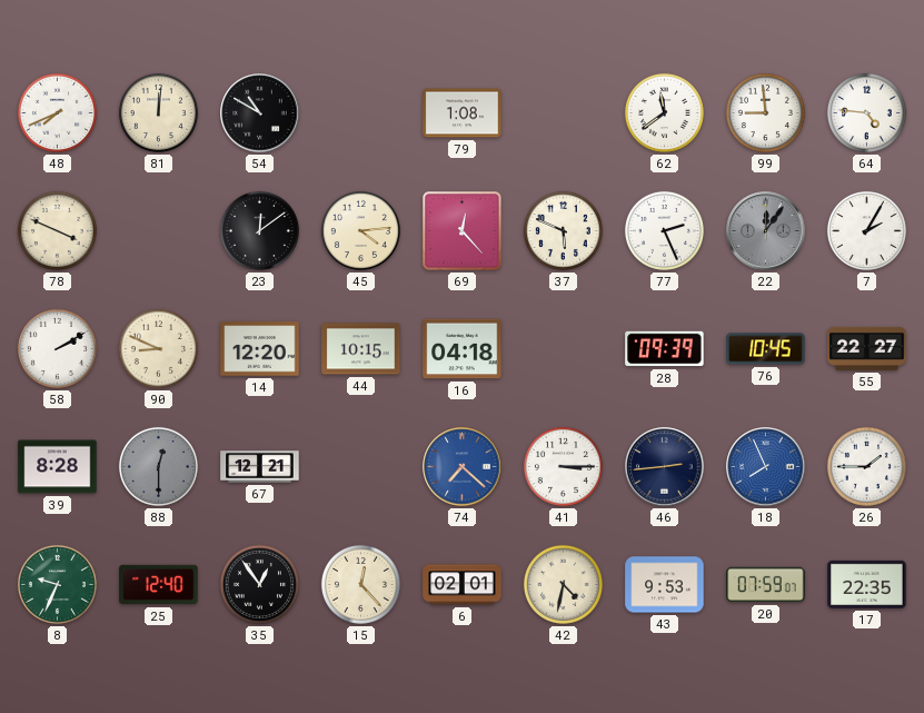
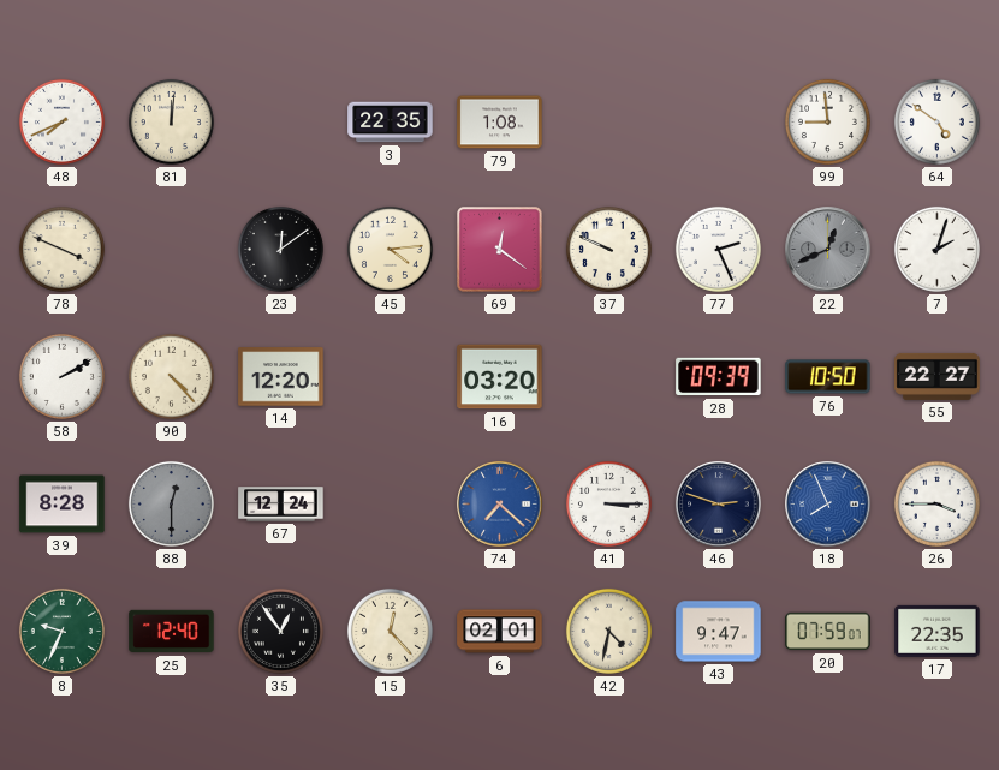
54: 10:50 -> none
3: none -> 22:35
62: 11:39 -> none
64: 4:46 -> 4:51
69: 12:23 -> 12:21
37: 5:49 -> 9:49
22: 12:06 -> 12:41
7: 2:05 -> 2:03
90: 8:49 -> 4:23
44: 10:15 -> none
16: 04:18 -> 03:20
76: 10:45 -> 10:50
67: 12:21 -> 12:24
46: 2:44 -> 2:48
26: 1:45 -> 3:45
43: 9:53 -> 9:47
